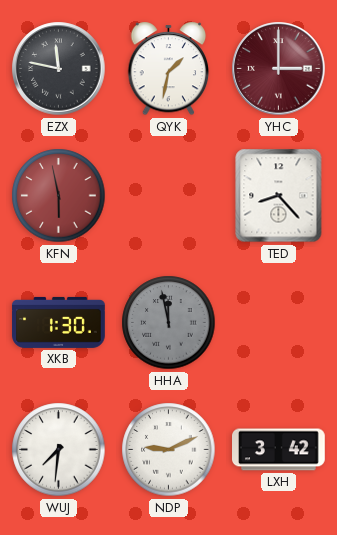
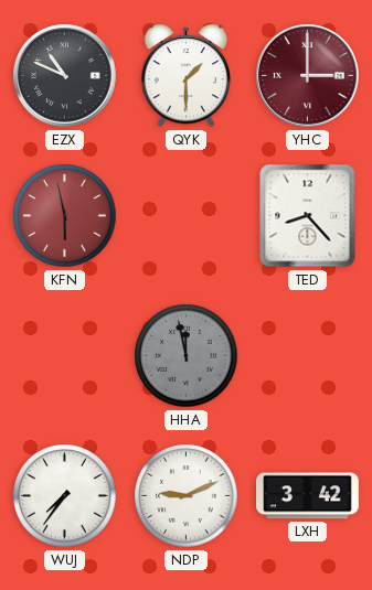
EZX: 11:47 -> 10:49
QYK: 1:32 -> 1:30
XKB: 1:30 -> none
WUJ: 7:31 -> 7:36
